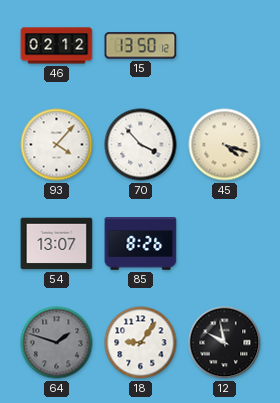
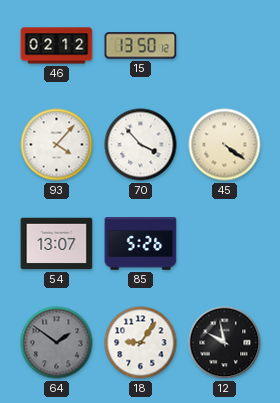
45: 4:18 -> 4:21
85: 8:26 -> 5:26
64: 1:48 -> 1:51
